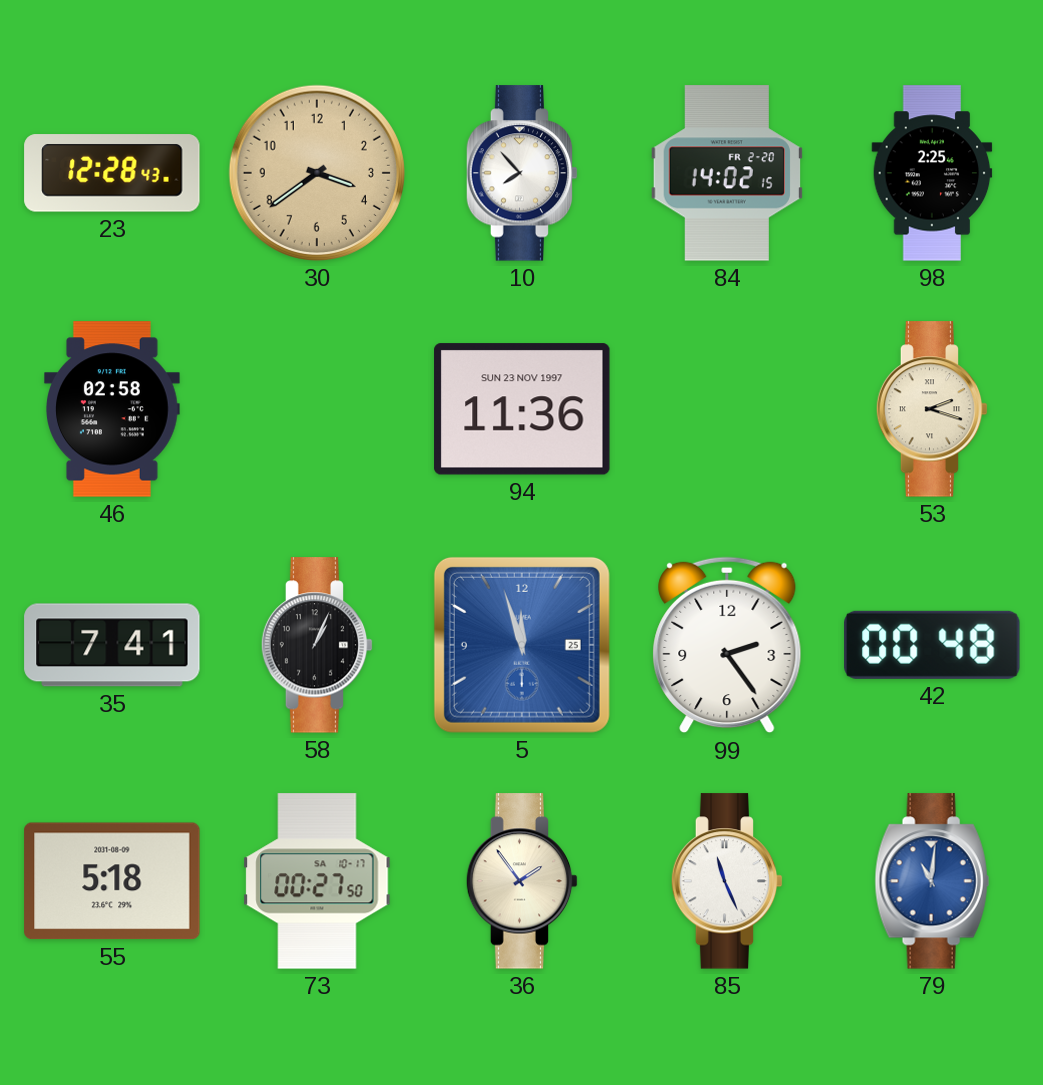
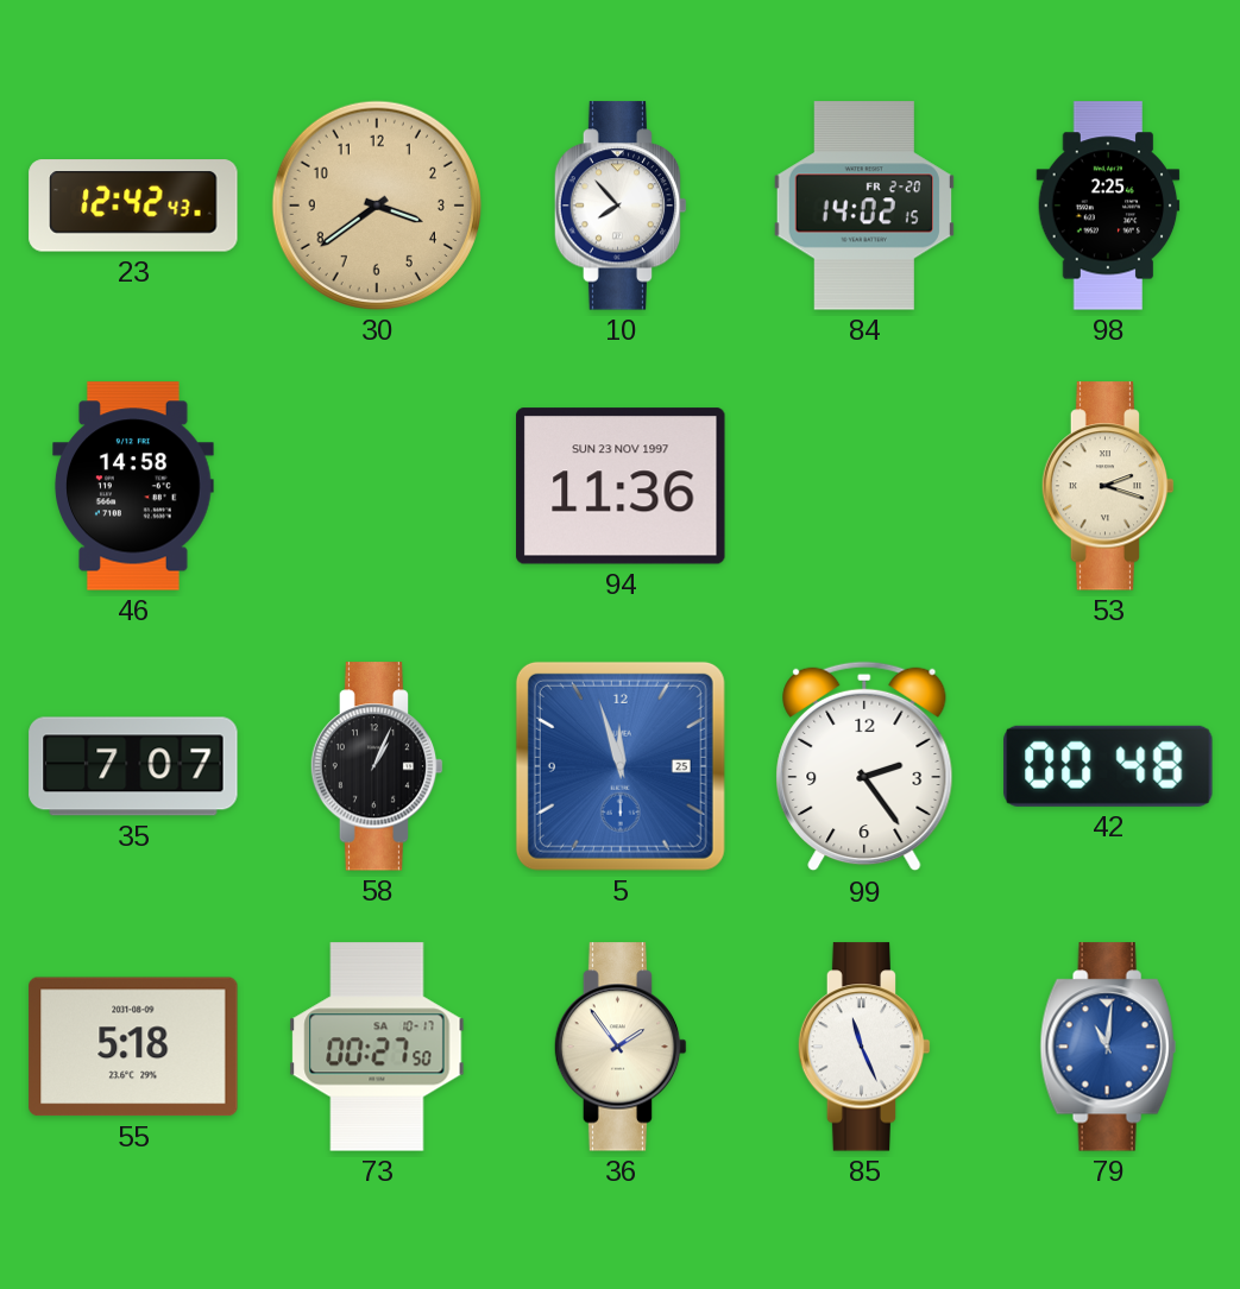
23: 12:28 -> 12:42
46: 02:58 -> 14:58
35: 7:41 -> 7:07
